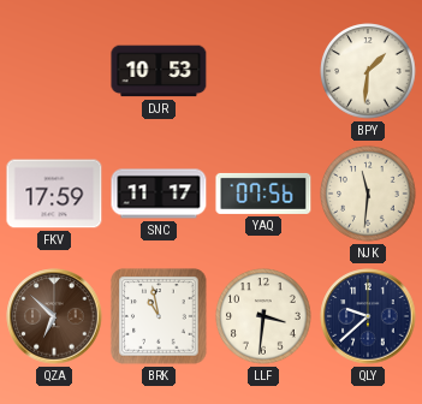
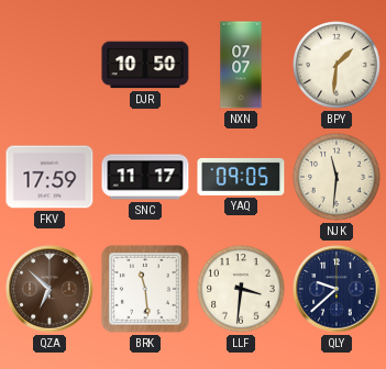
DJR: 10:53 -> 10:50
NXN: none -> 07:07
YAQ: 07:56 -> 09:05
BRK: 10:58 -> 11:29
